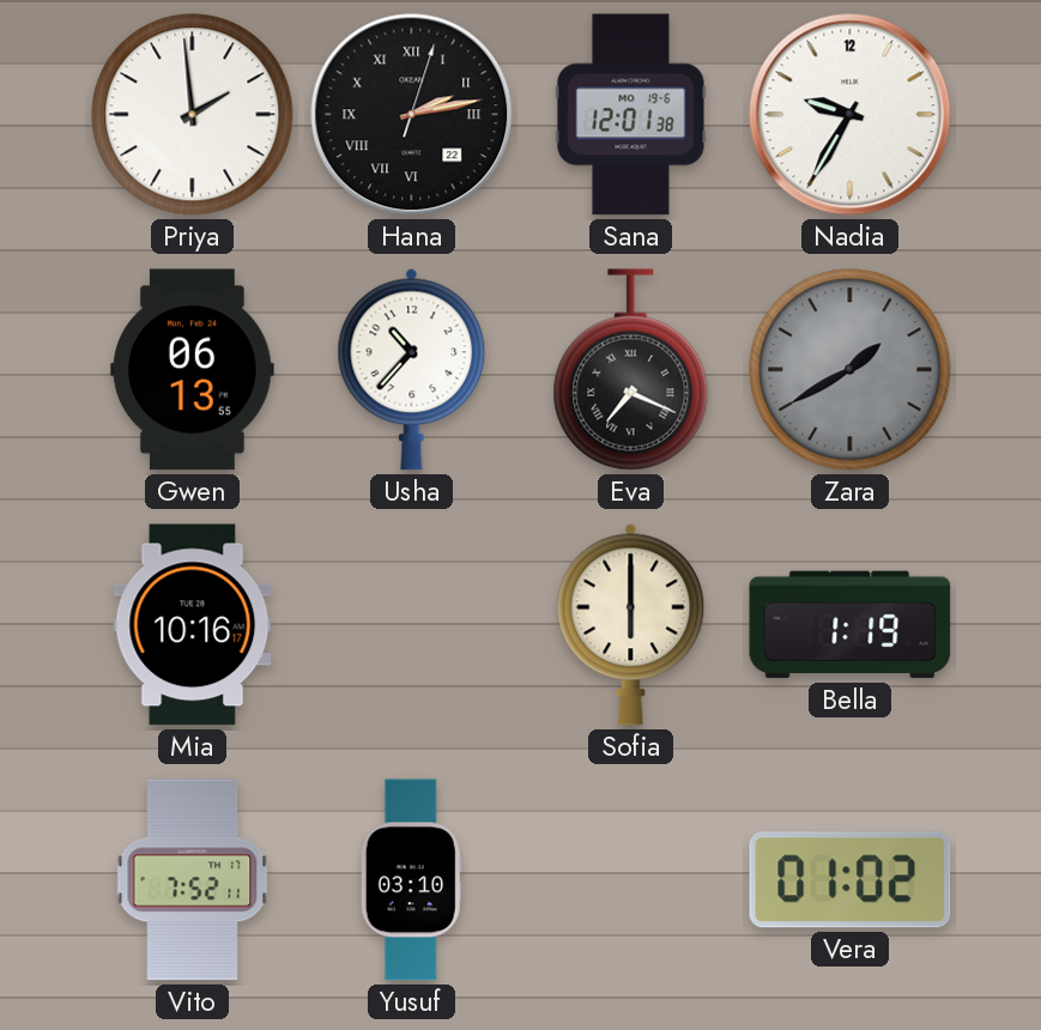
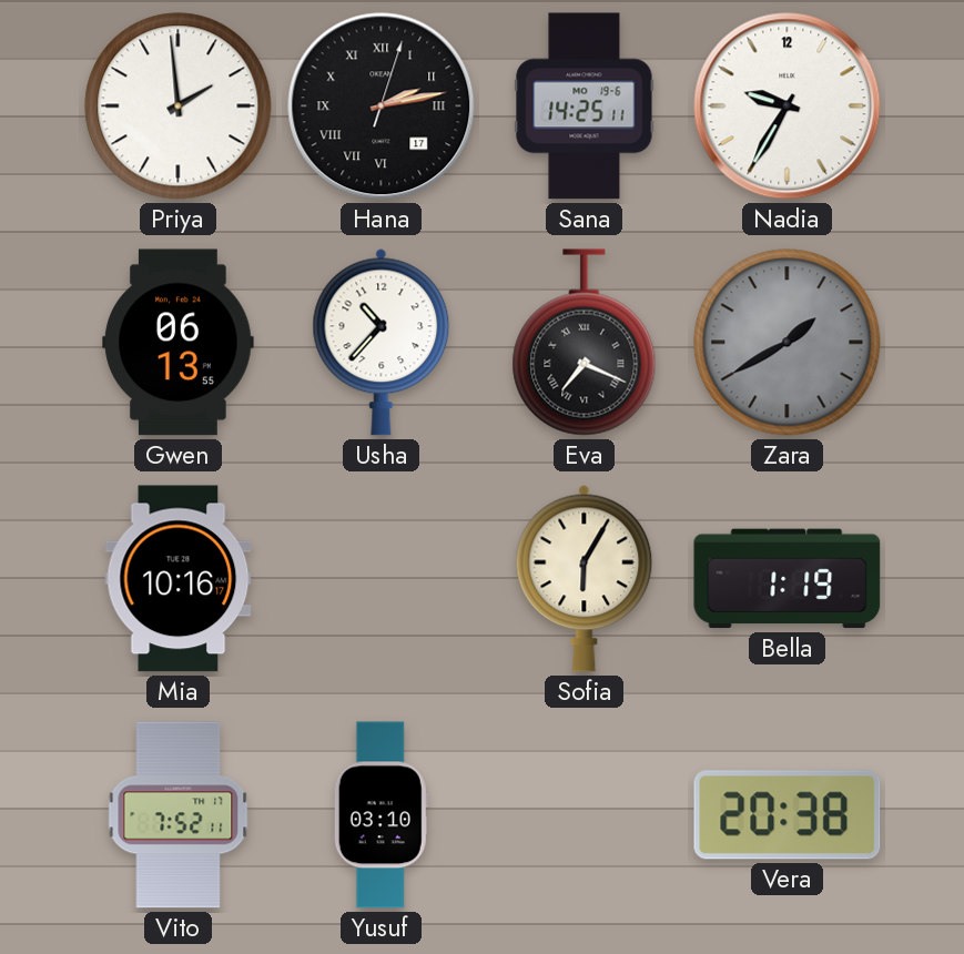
Hana date: 22 -> 17
Sana: 12:01 -> 14:25
Sofia: 6:00 -> 6:05
Vera: 01:02 -> 20:38
